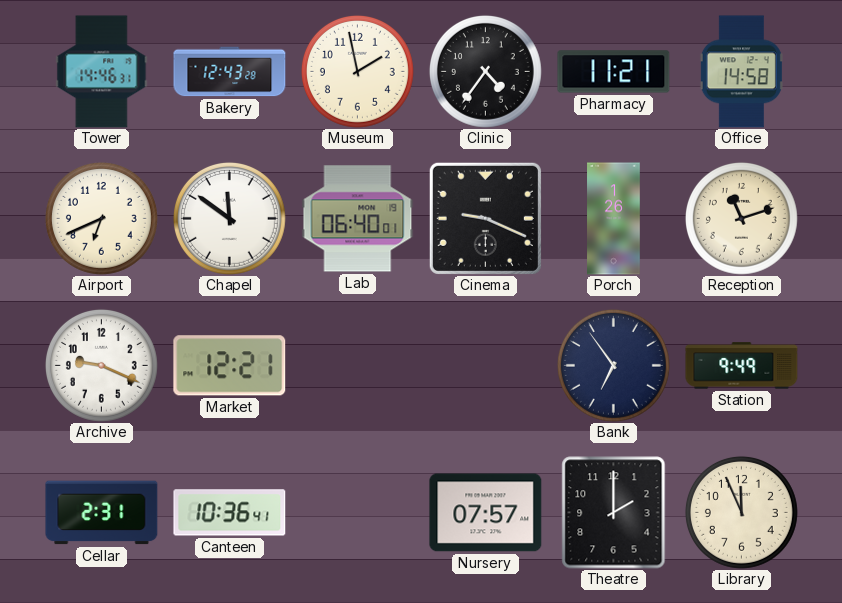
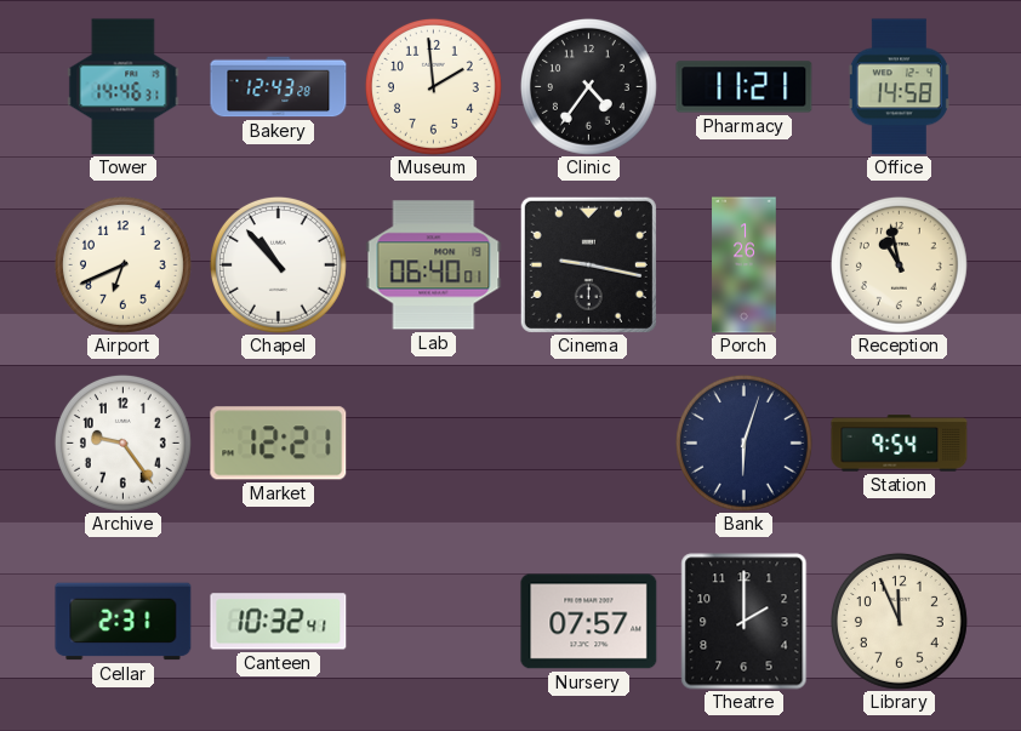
Museum: 1:58 -> 1:59
Chapel: 11:51 -> 10:53
Cinema: 9:19 -> 9:17
Reception: 11:12 -> 10:58
Archive: 9:19 -> 9:24
Bank: 6:54 -> 6:03
Station: 9:49 -> 9:54
Canteen: 10:36 -> 10:32
